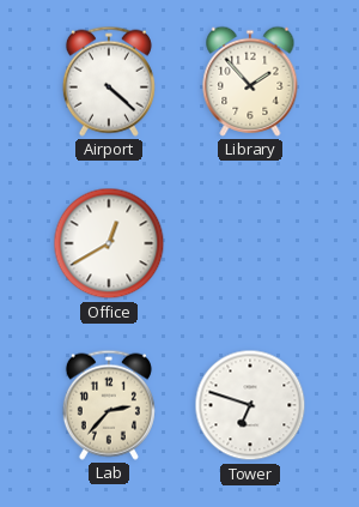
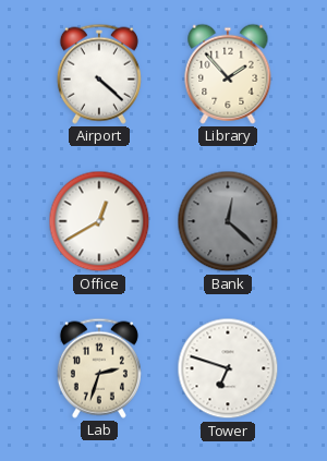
Bank: none -> 12:22
Lab: 2:37 -> 2:33
